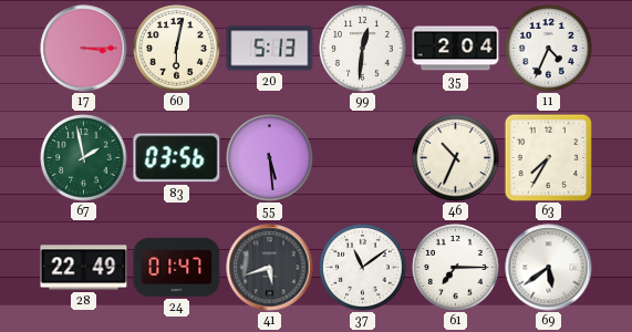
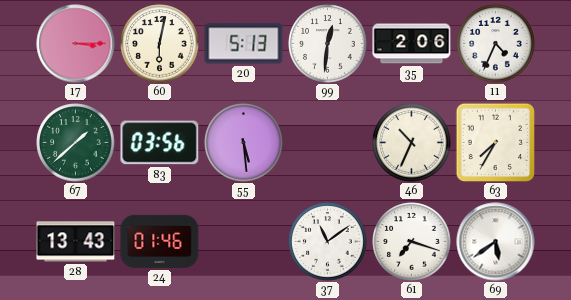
35: 2:04 -> 2:06
67: 1:58 -> 1:38
28: 22:49 -> 13:43
24: 01:47 -> 01:46
41: 5:42 -> none
61: 7:15 -> 7:18
